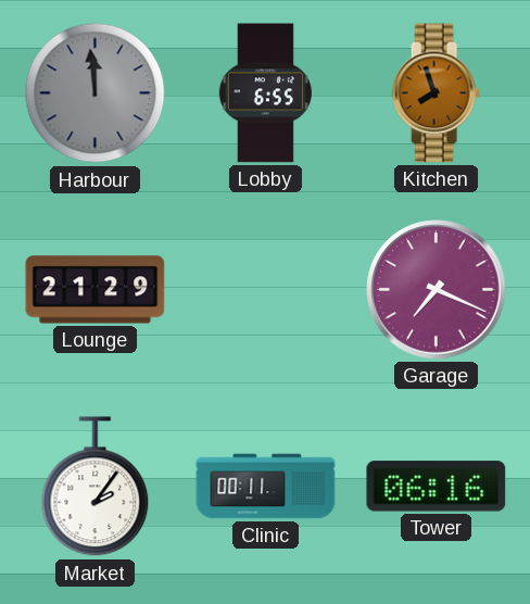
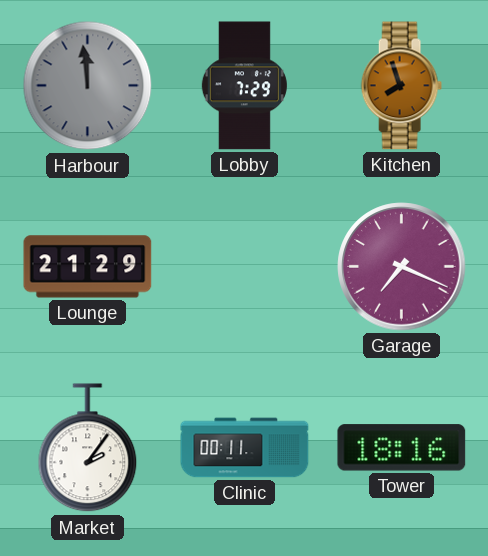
Lobby: 6:55 -> 7:29
Tower: 06:16 -> 18:16
